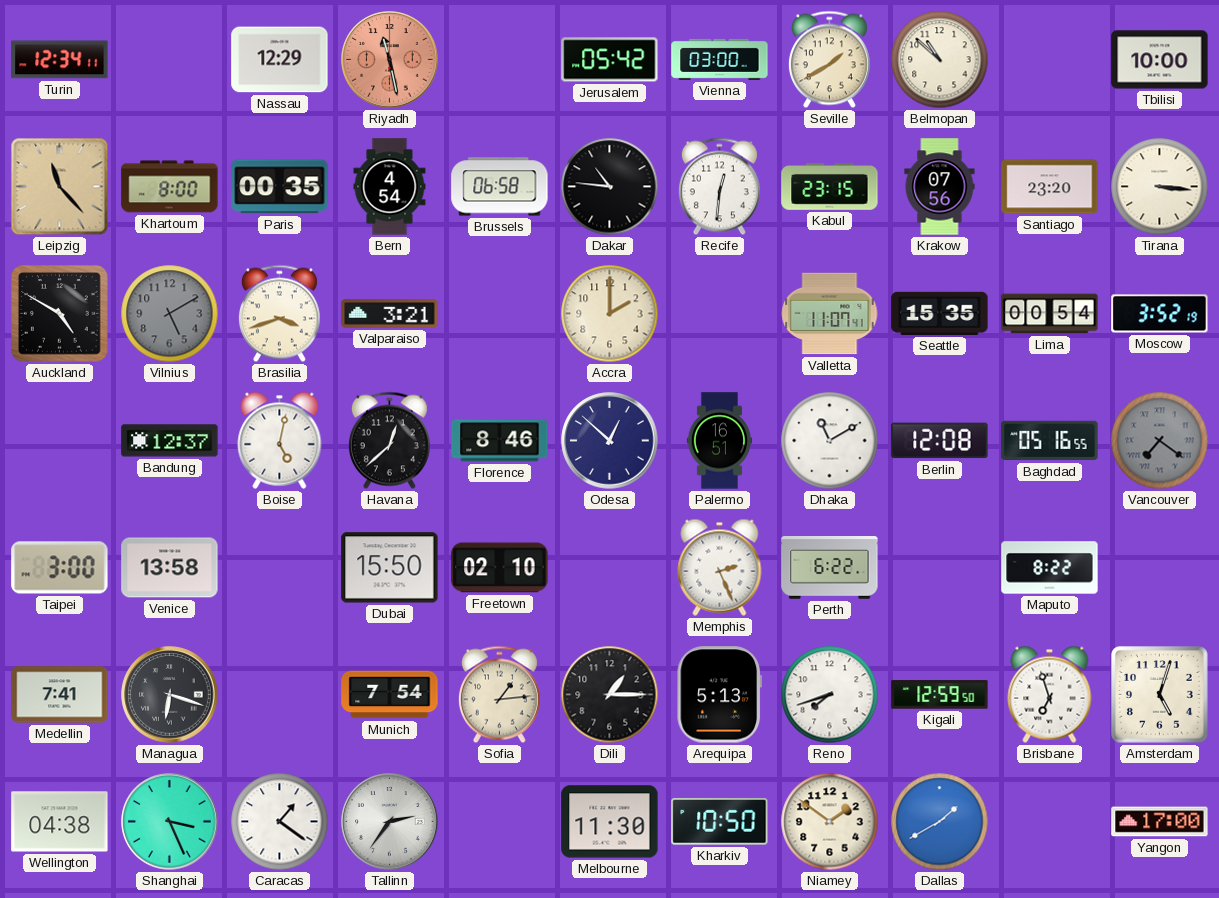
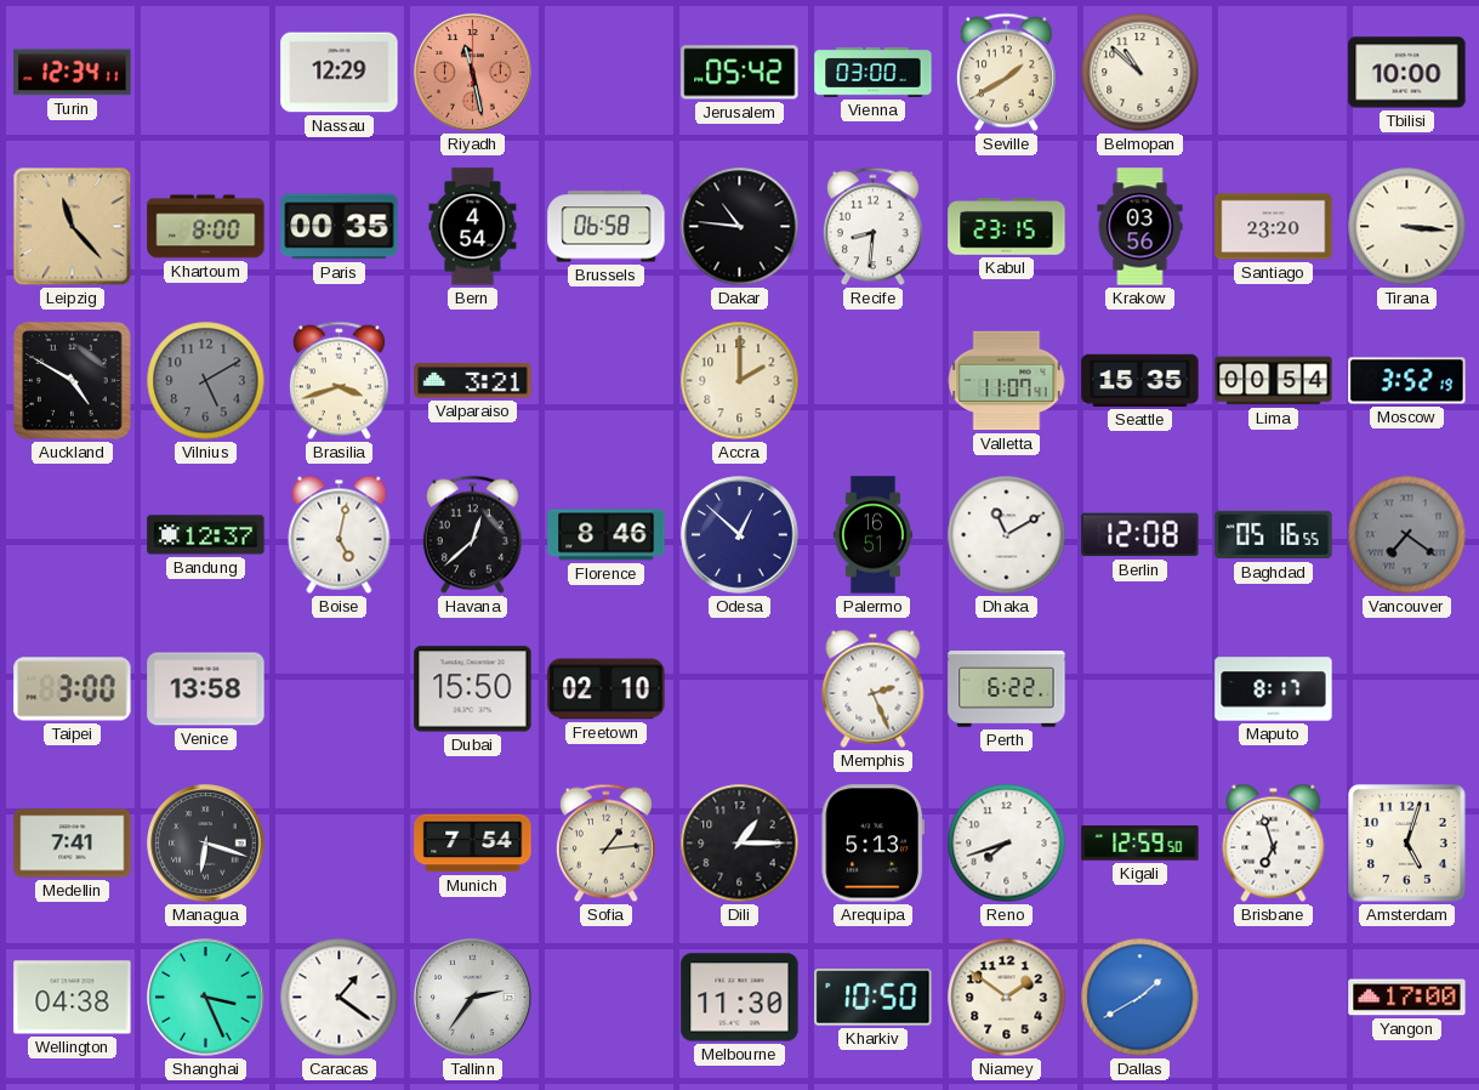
Recife: 12:31 -> 8:31
Krakow: 07:56 -> 03:56
Maputo: 8:22 -> 8:17
